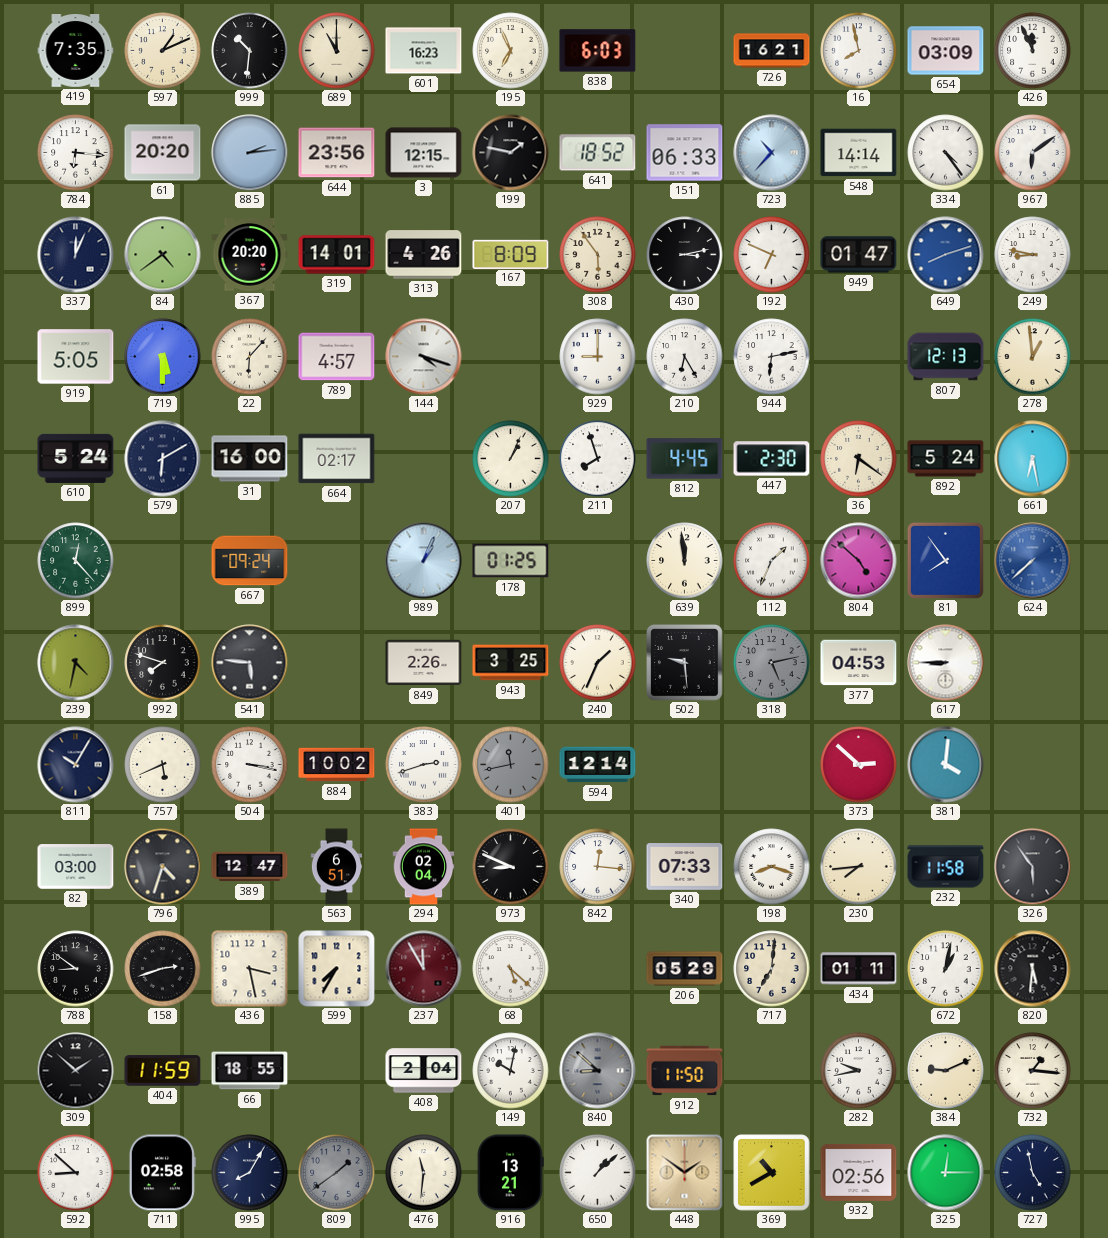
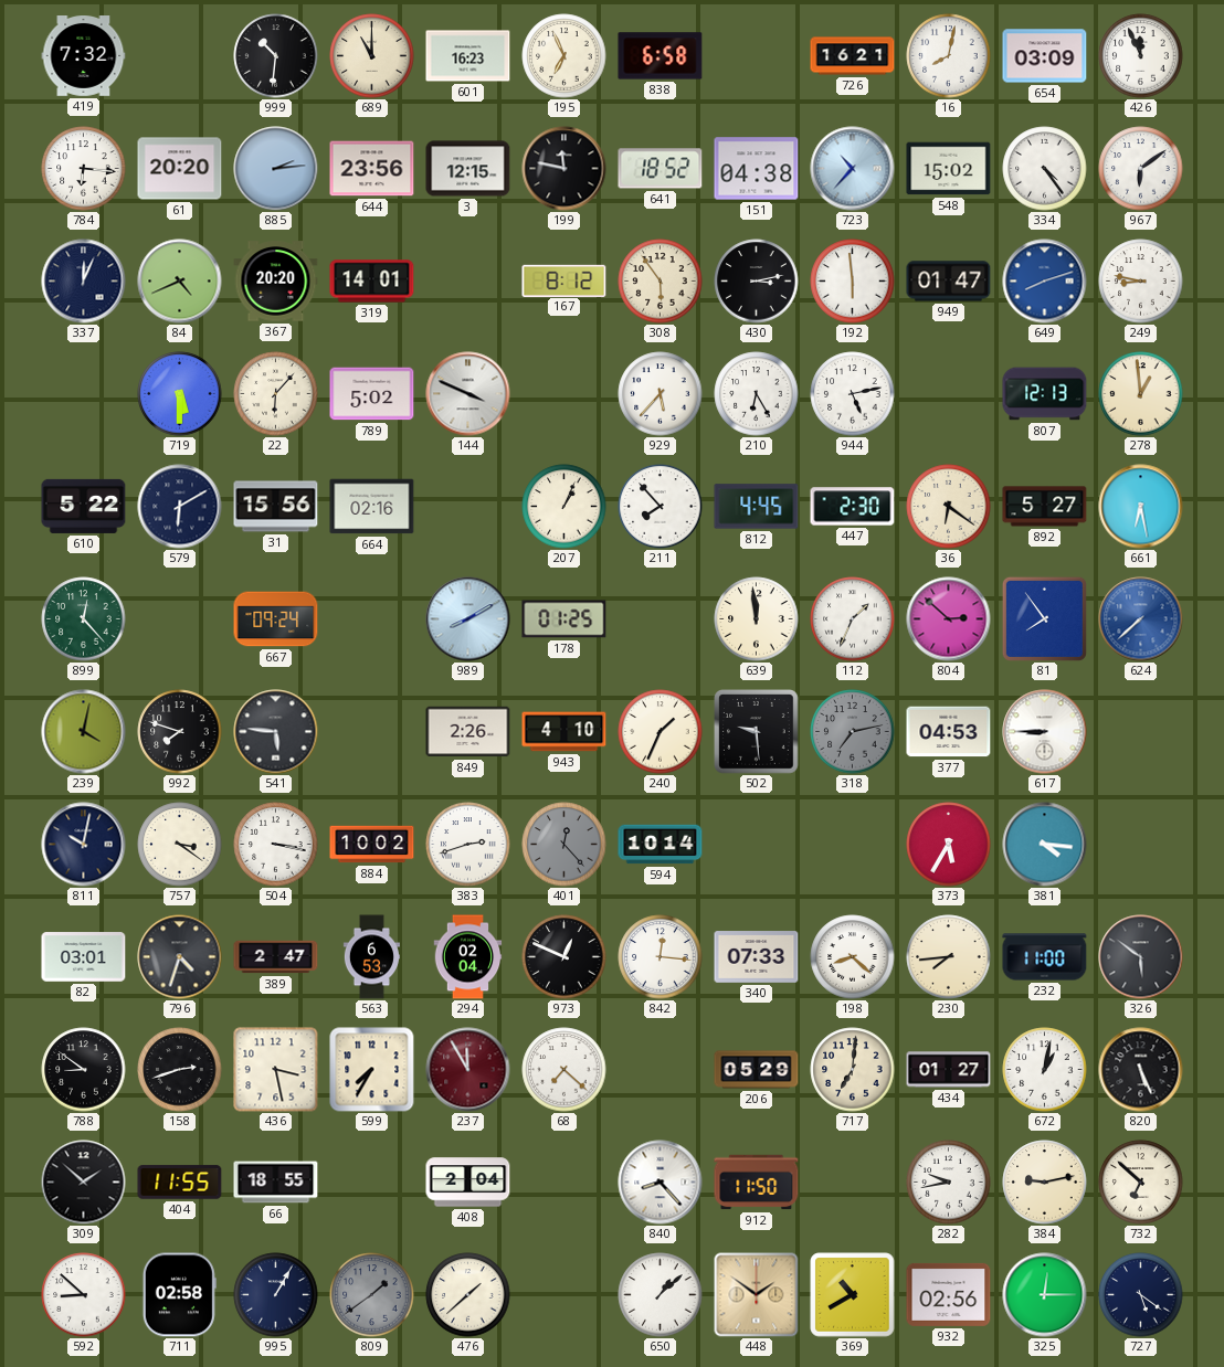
419: 7:35 -> 7:32
597: 1:11 -> none
838: 6:03 -> 6:58
16: 7:58 -> 8:02
199: 1:47 -> 11:47
151: 06:33 -> 04:38
548: 14:14 -> 15:02
84: 4:39 -> 4:41
313: 4:26 -> none
167: 8:09 -> 8:12
192: 6:49 -> 5:59
919: 5:05 -> none
789: 4:57 -> 5:02
144: 4:18 -> 3:49
929: 9:00 -> 5:37
944: 6:13 -> 5:13
610: 5:24 -> 5:22
31: 16:00 -> 15:56
664: 02:17 -> 02:16
211: 7:57 -> 7:53
892: 5:24 -> 5:27
989: 1:04 -> 8:10
804: 4:52 -> 2:52
239: 4:32 -> 4:02
943: 3:25 -> 4:10
318: 5:13 -> 7:13
811: 10:05 -> 10:02
757: 5:41 -> 3:21
401: 11:43 -> 12:23
594: 12:14 -> 10:14
373: 2:52 -> 5:35
381: 4:01 -> 4:16
82: 03:00 -> 03:01
389: 12:47 -> 2:47
563: 6:51 -> 6:53
973: 8:49 -> 12:49
198: 8:18 -> 8:22
232: 11:58 -> 11:00
326: 5:54 -> 5:51
68: 5:22 -> 7:22
434: 01:11 -> 01:27
820: 5:31 -> 5:26
404: 11:59 -> 11:55
149: 10:02 -> none
840: 8:52 -> 8:23
840 dial: grey -> white
384: 9:11 -> 9:13
732: 1:16 -> 6:52
995: 8:05 -> 1:05
476: 11:31 -> 1:38
916: 13:21 -> none
727: 4:58 -> 5:21
